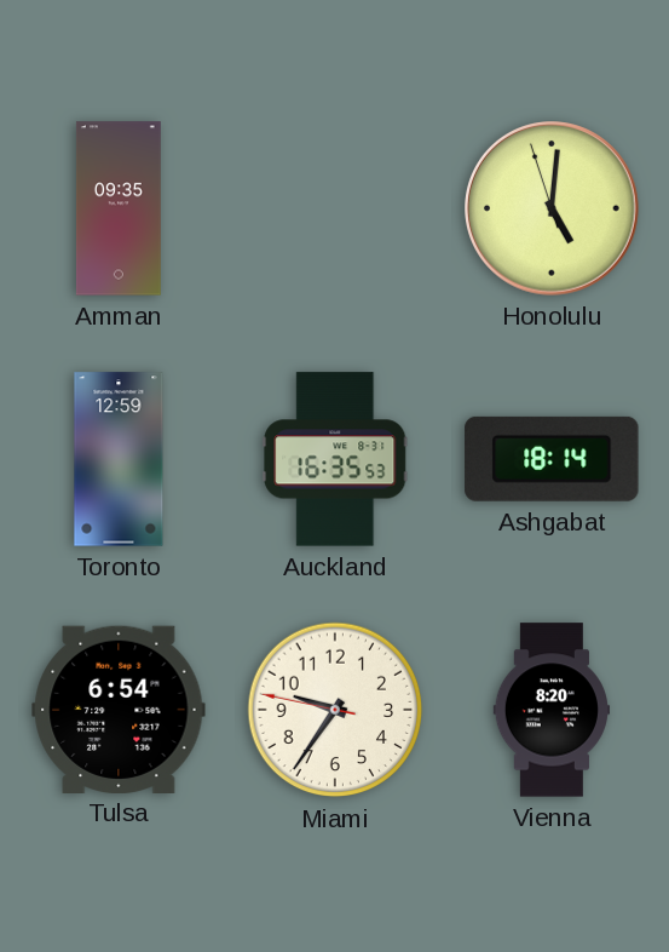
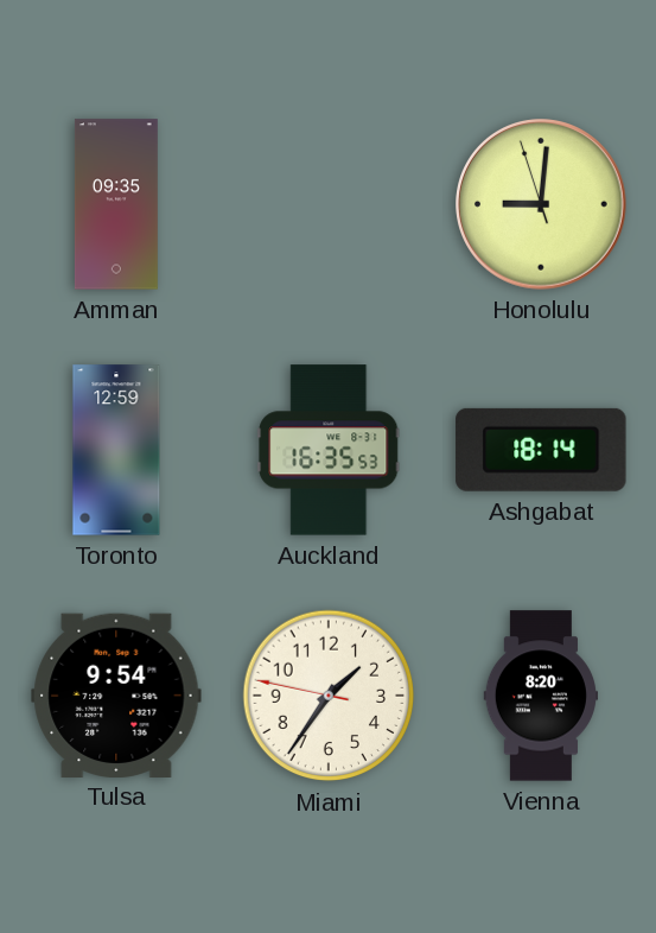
Honolulu: 5:00 -> 9:00
Tulsa: 6:54 -> 9:54
Miami: 9:35 -> 1:35
